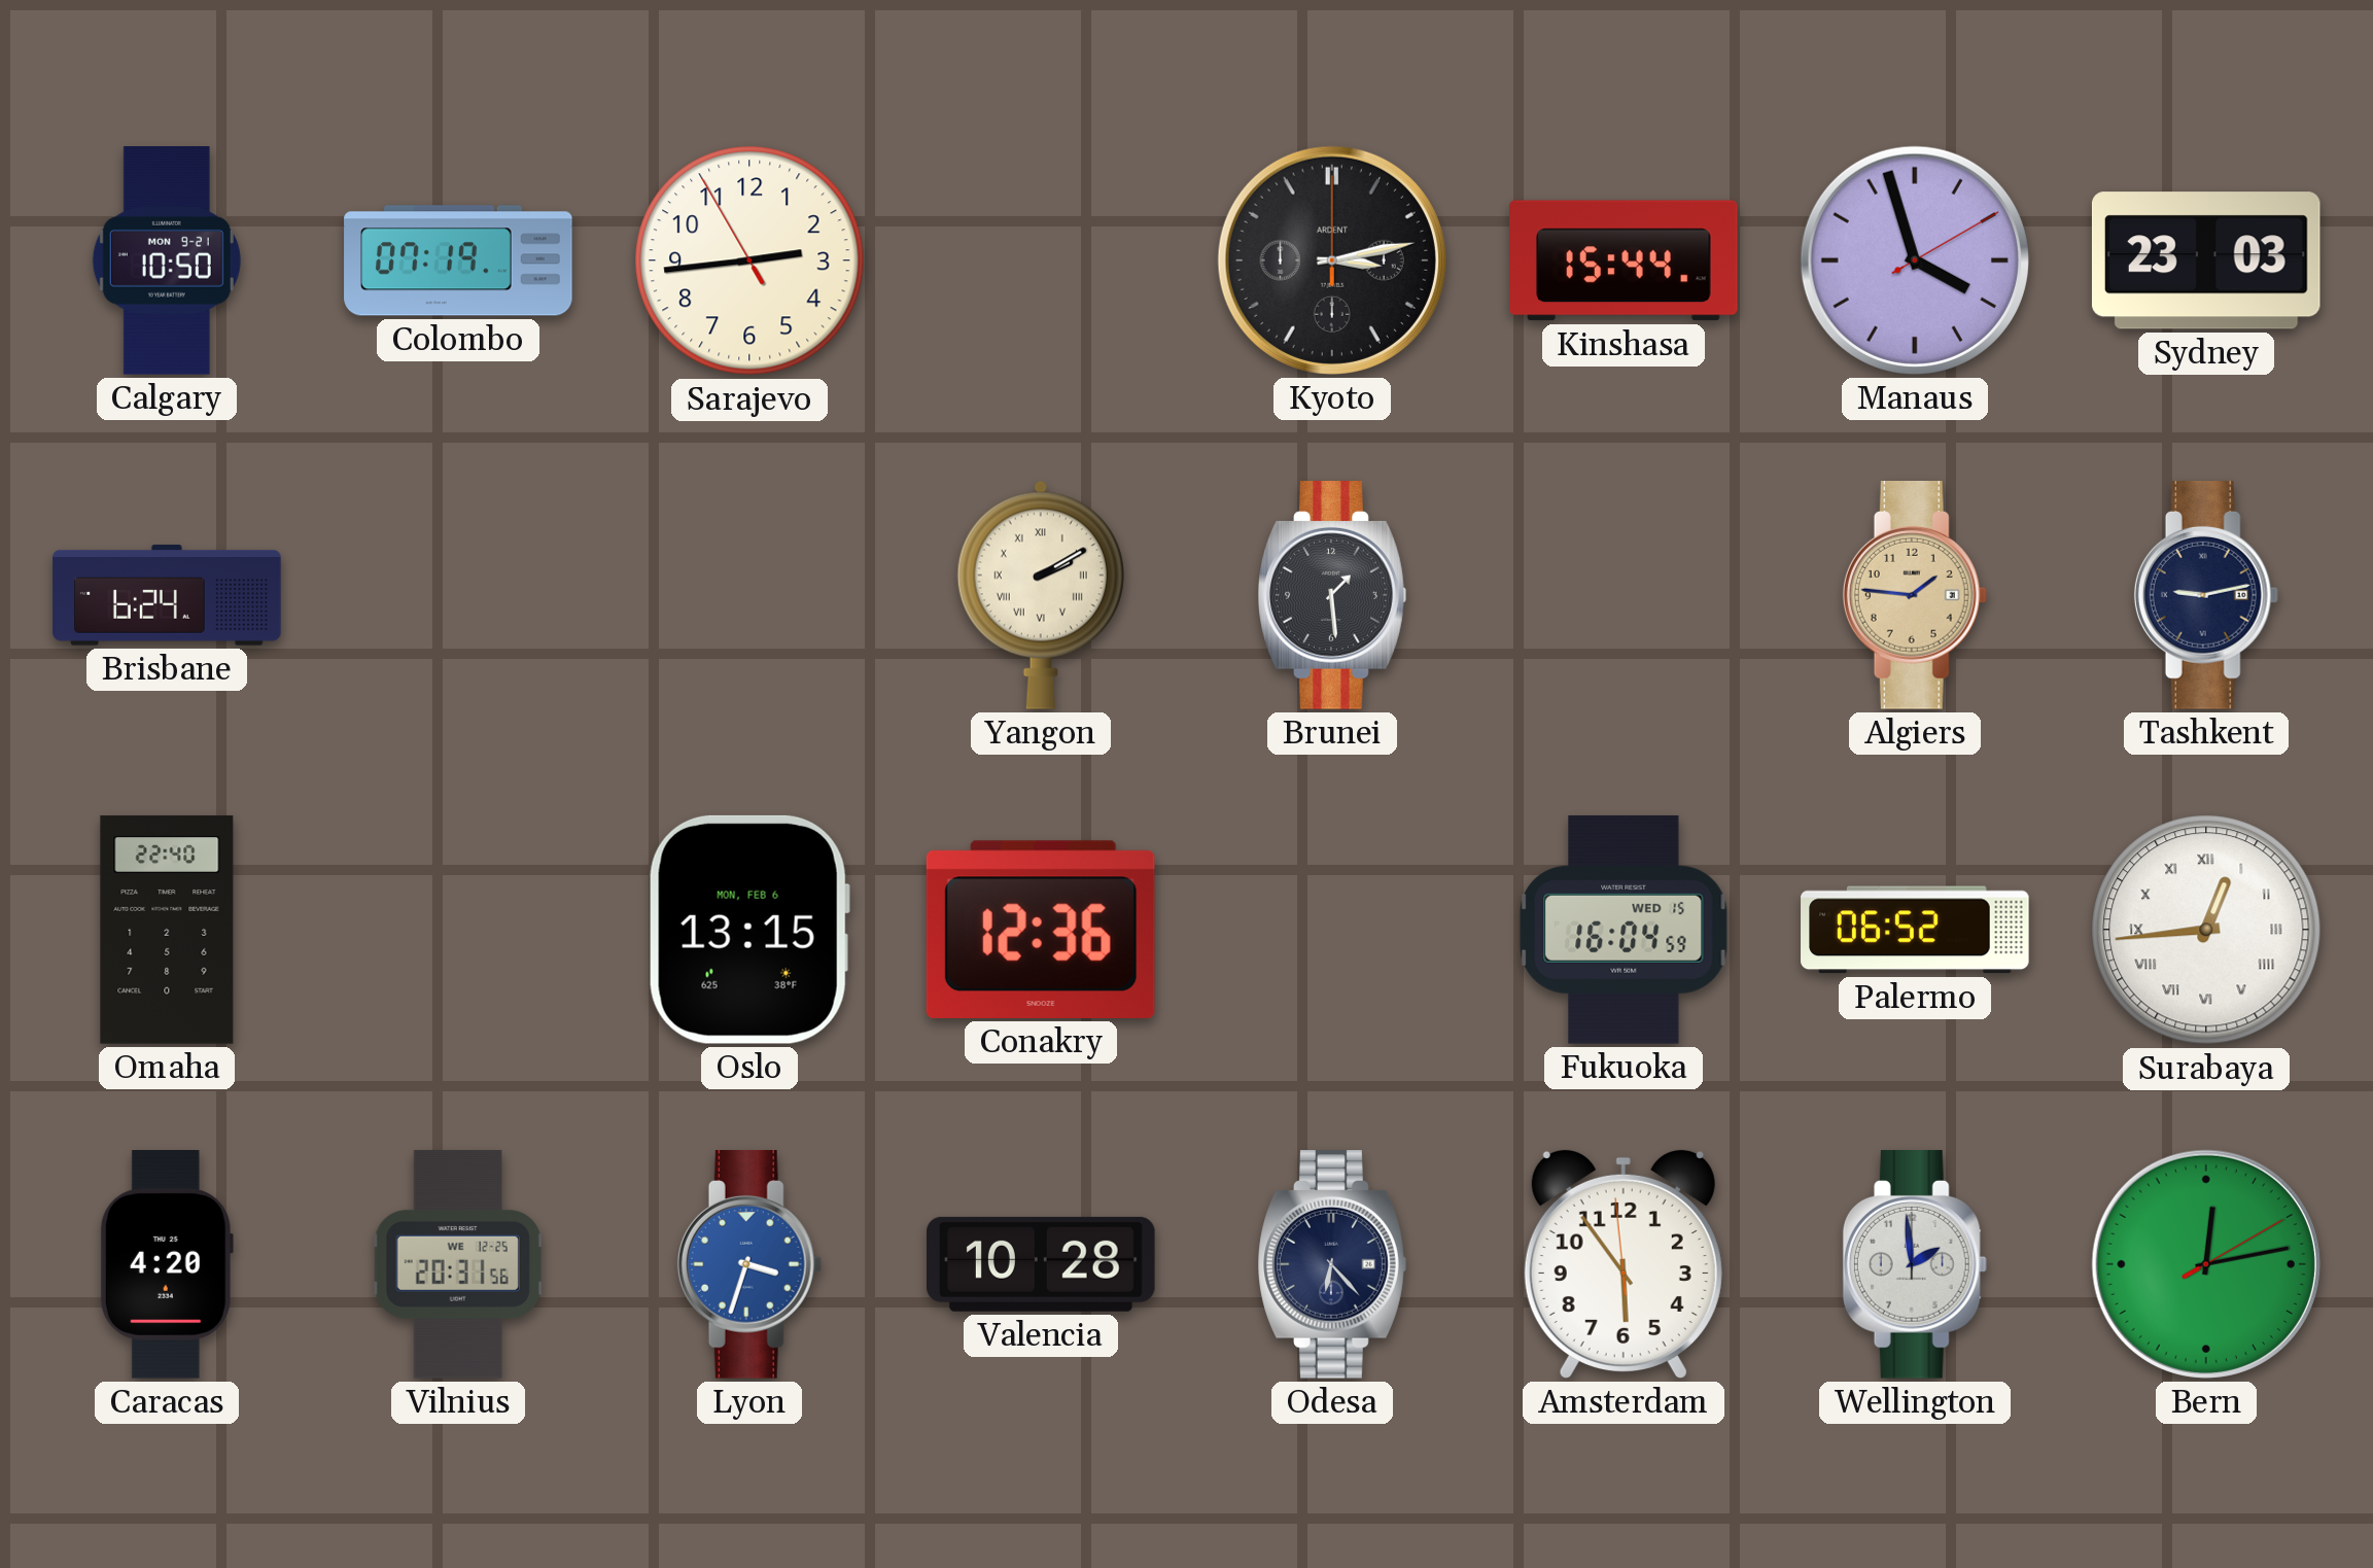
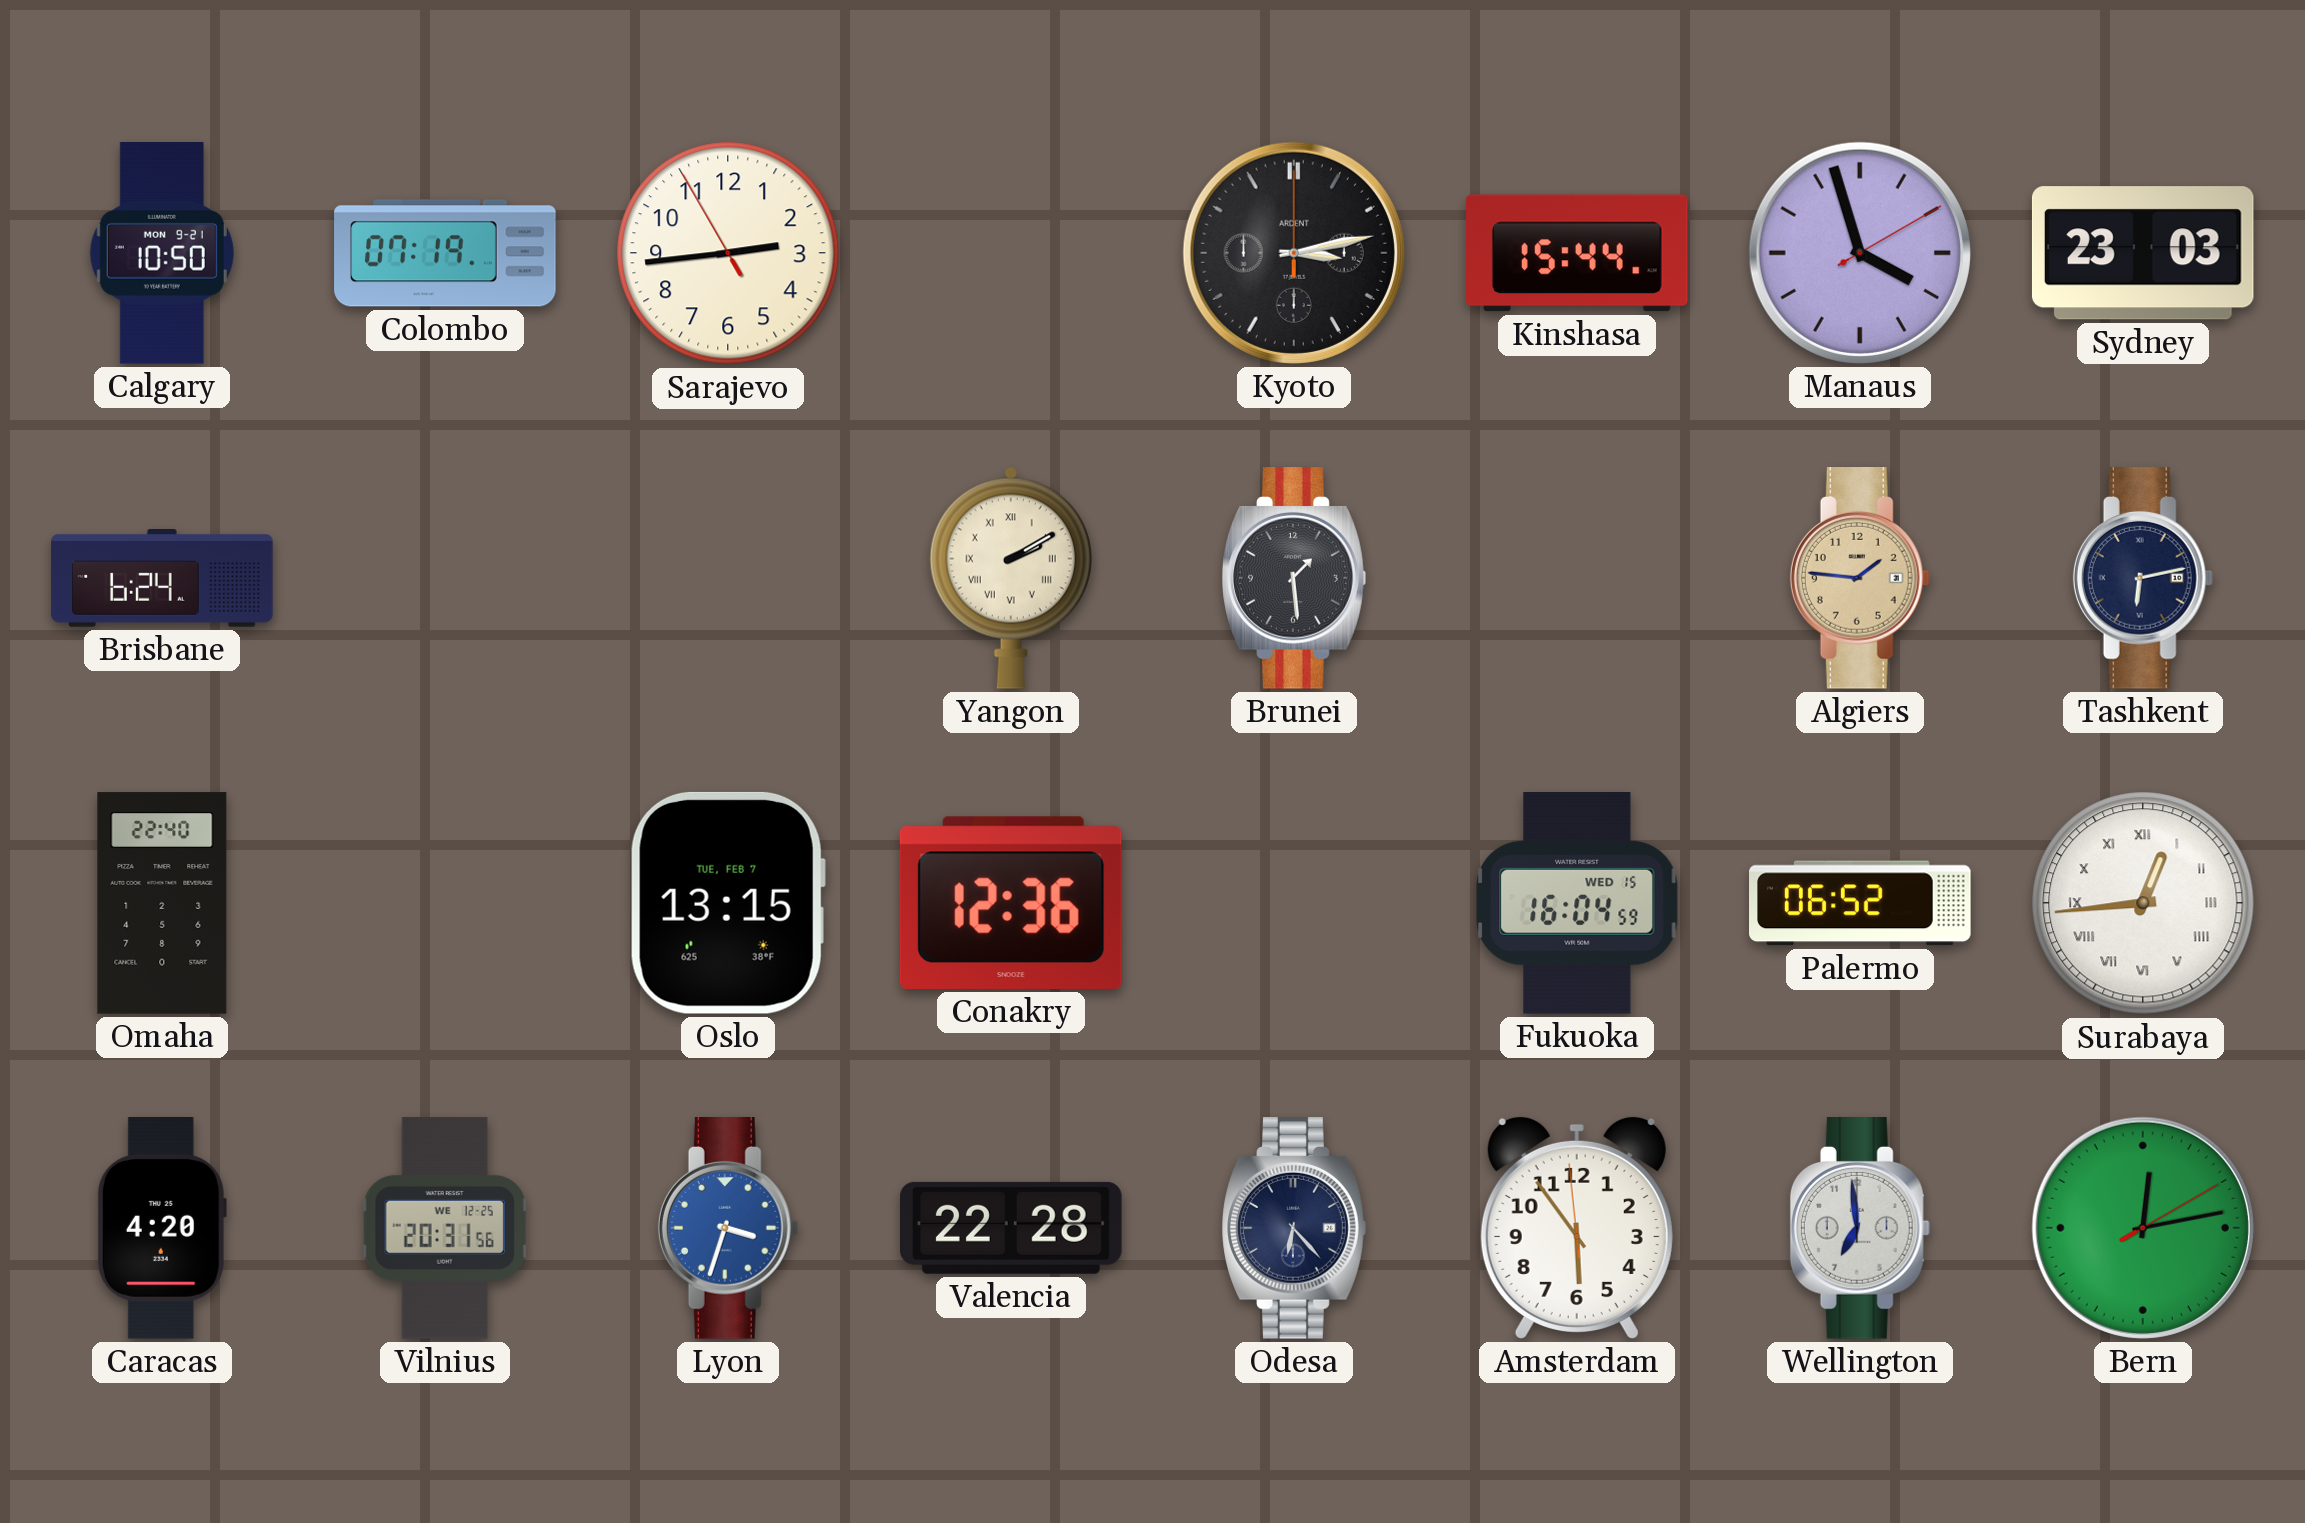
Tashkent: 9:13 -> 6:13
Oslo date: MON, FEB 6 -> TUE, FEB 7
Valencia: 10:28 -> 22:28
Wellington: 1:59 -> 6:59
